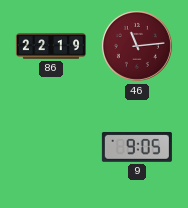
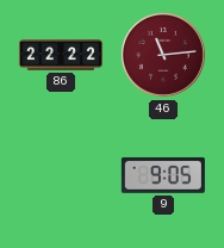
86: 22:19 -> 22:22
